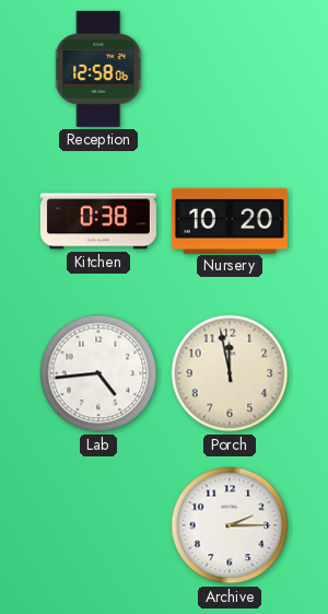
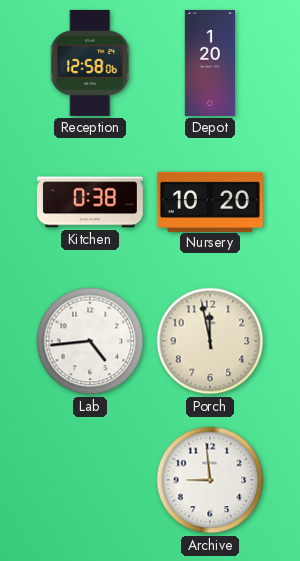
Depot: none -> 1:20
Archive: 2:15 -> 8:59
